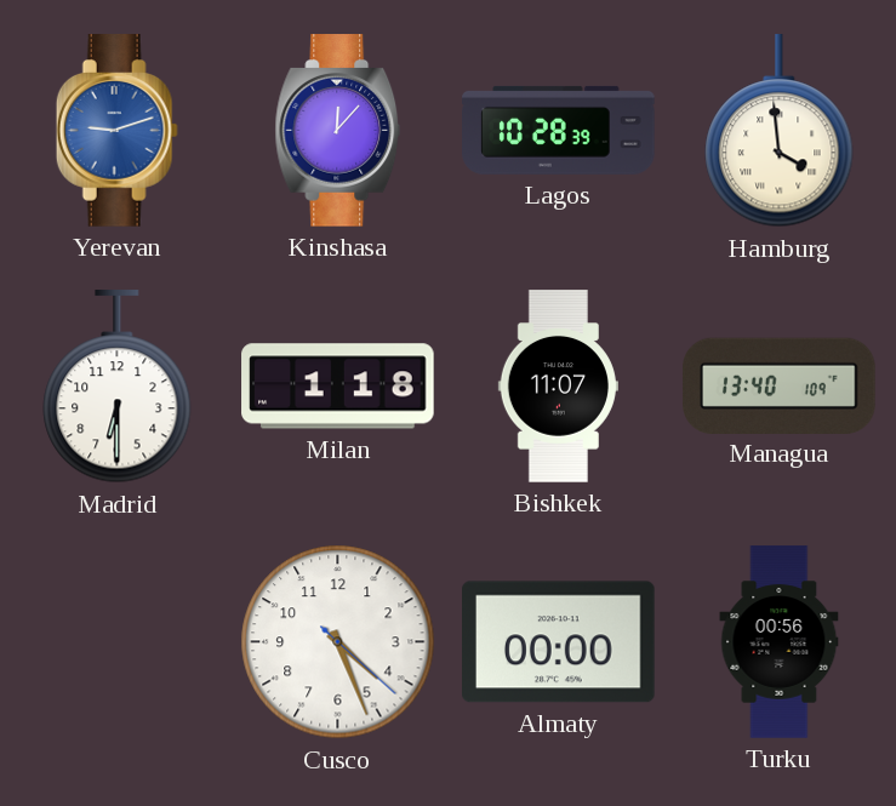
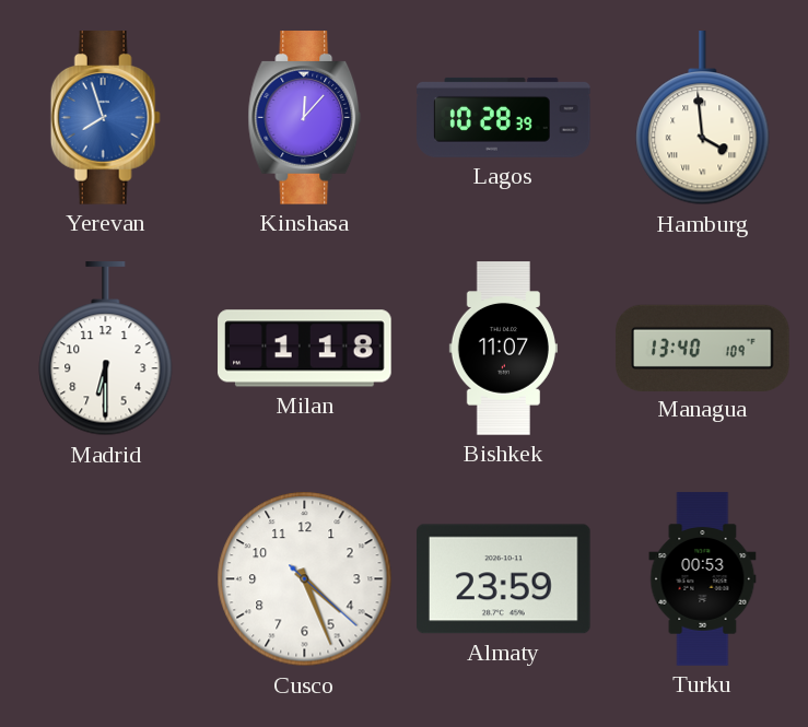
Yerevan: 9:12 -> 7:57
Almaty: 00:00 -> 23:59
Turku: 00:56 -> 00:53
